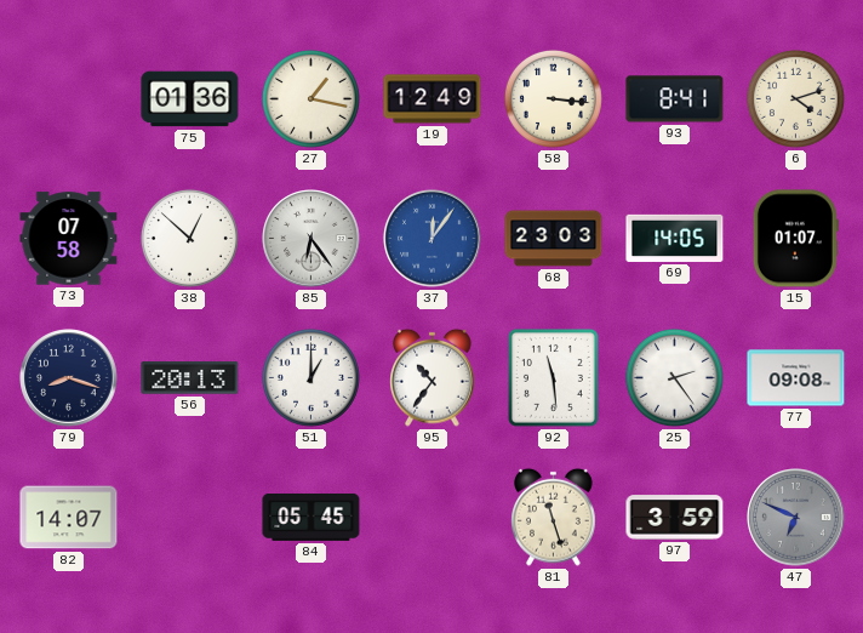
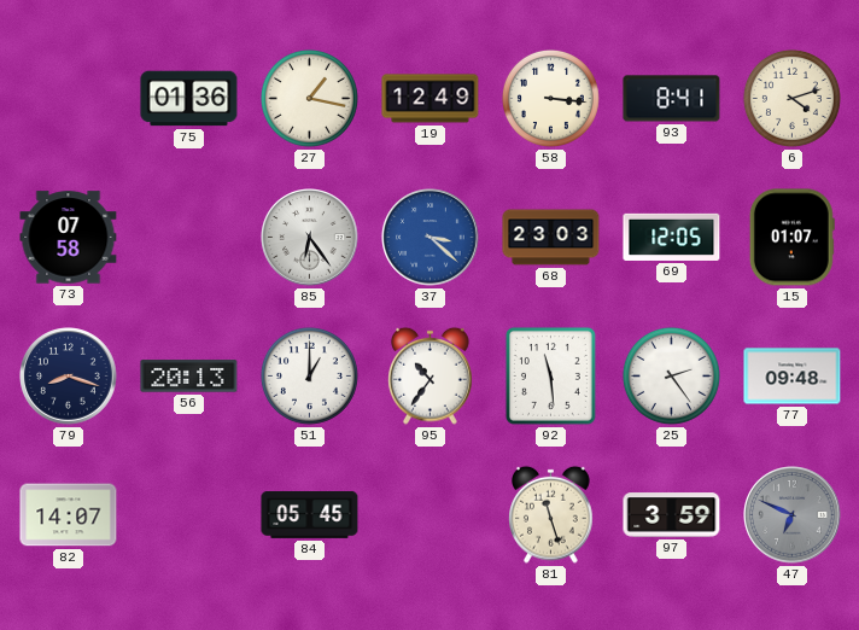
38: 12:52 -> none
37: 12:06 -> 3:22
69: 14:05 -> 12:05
77: 09:08 -> 09:48
